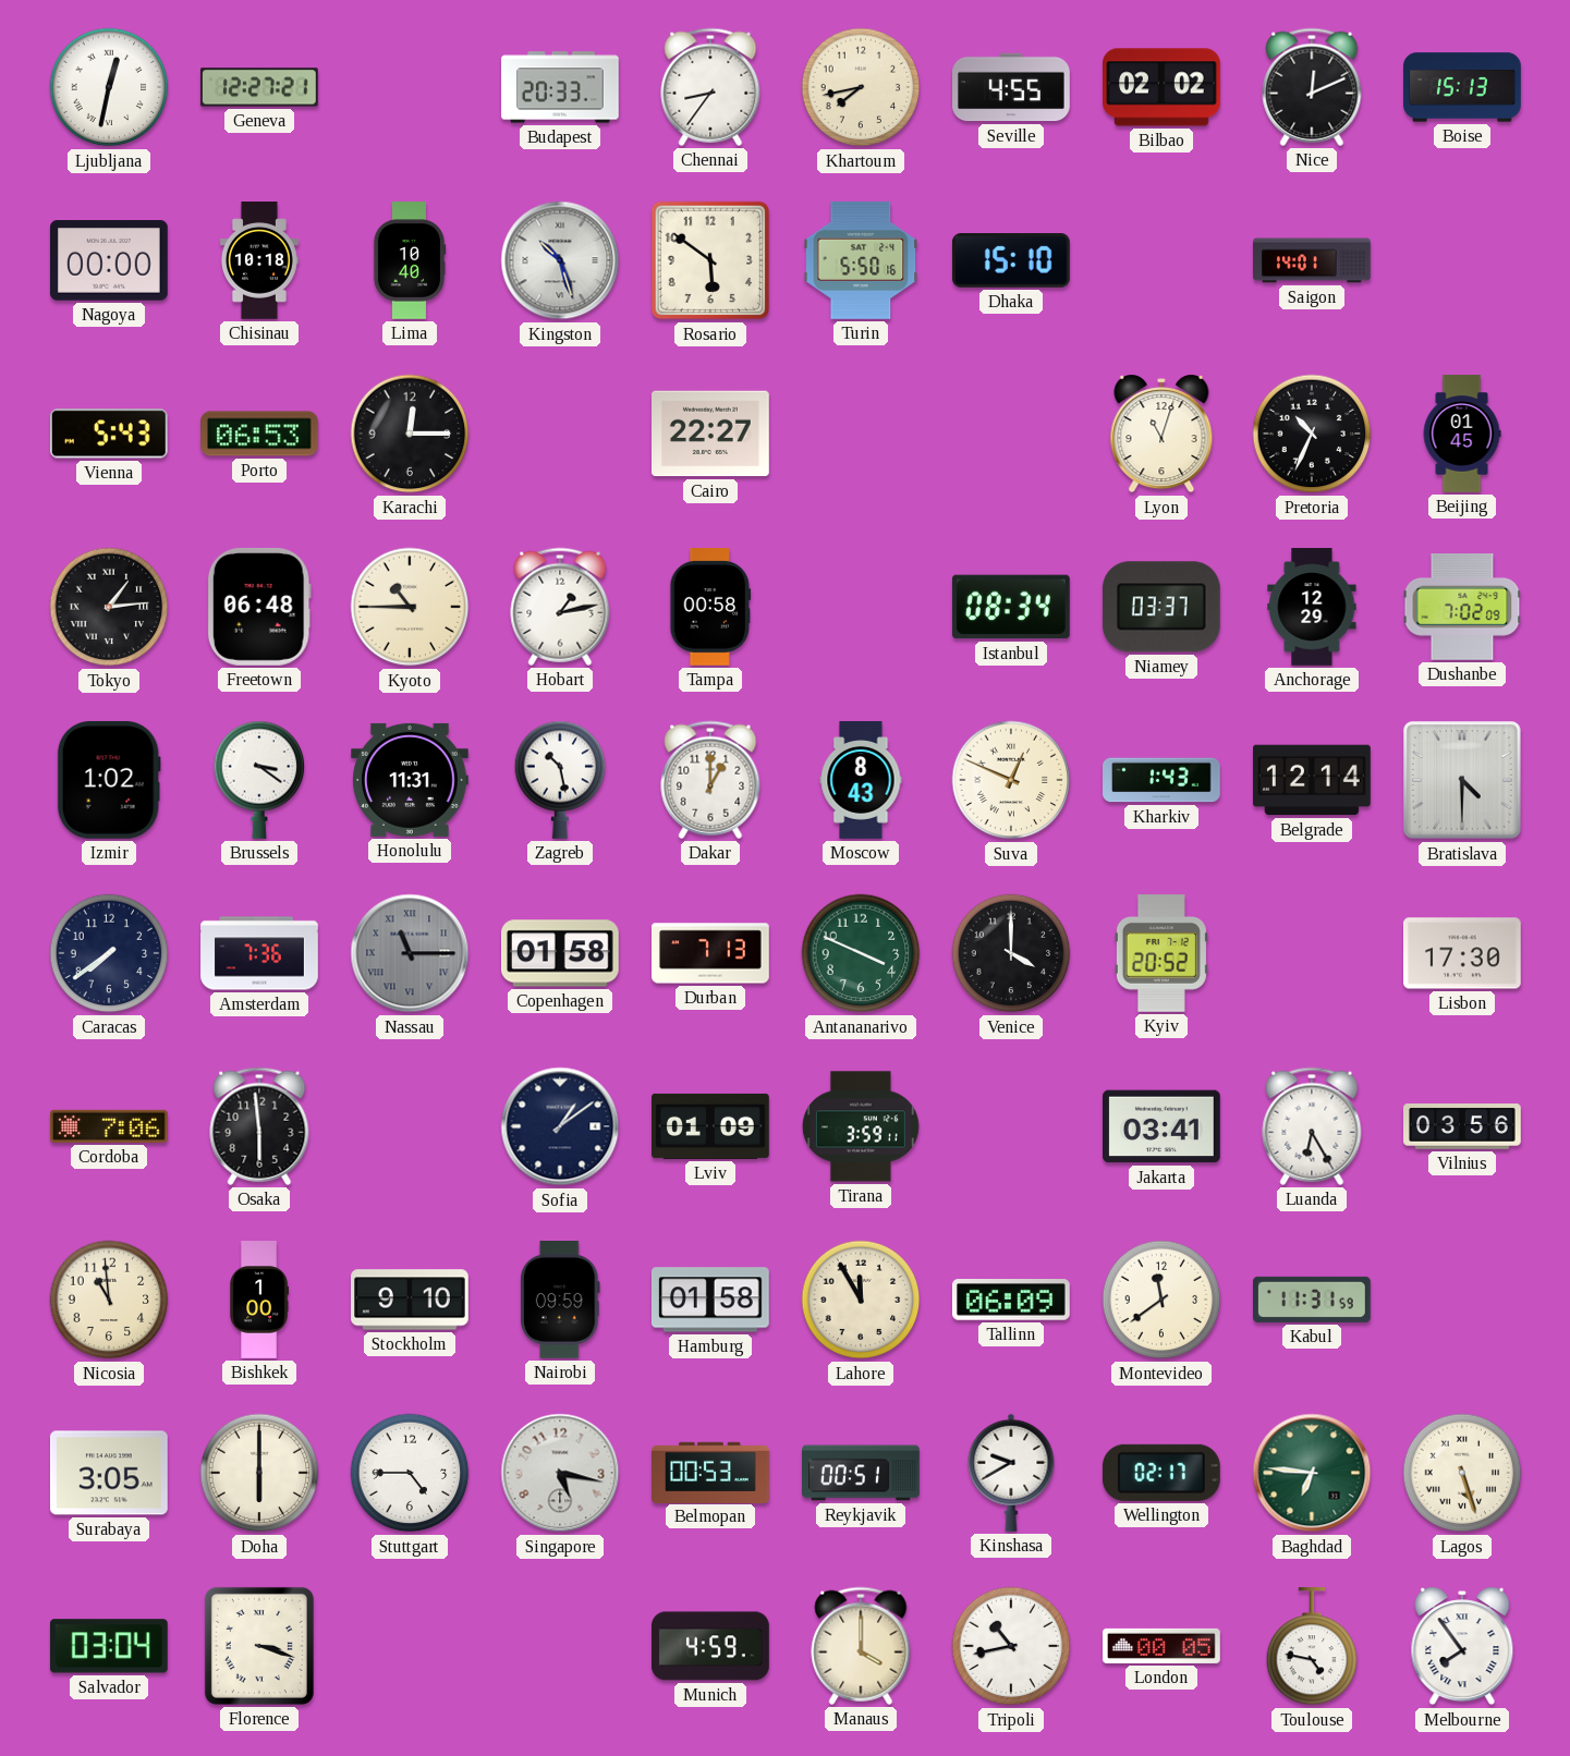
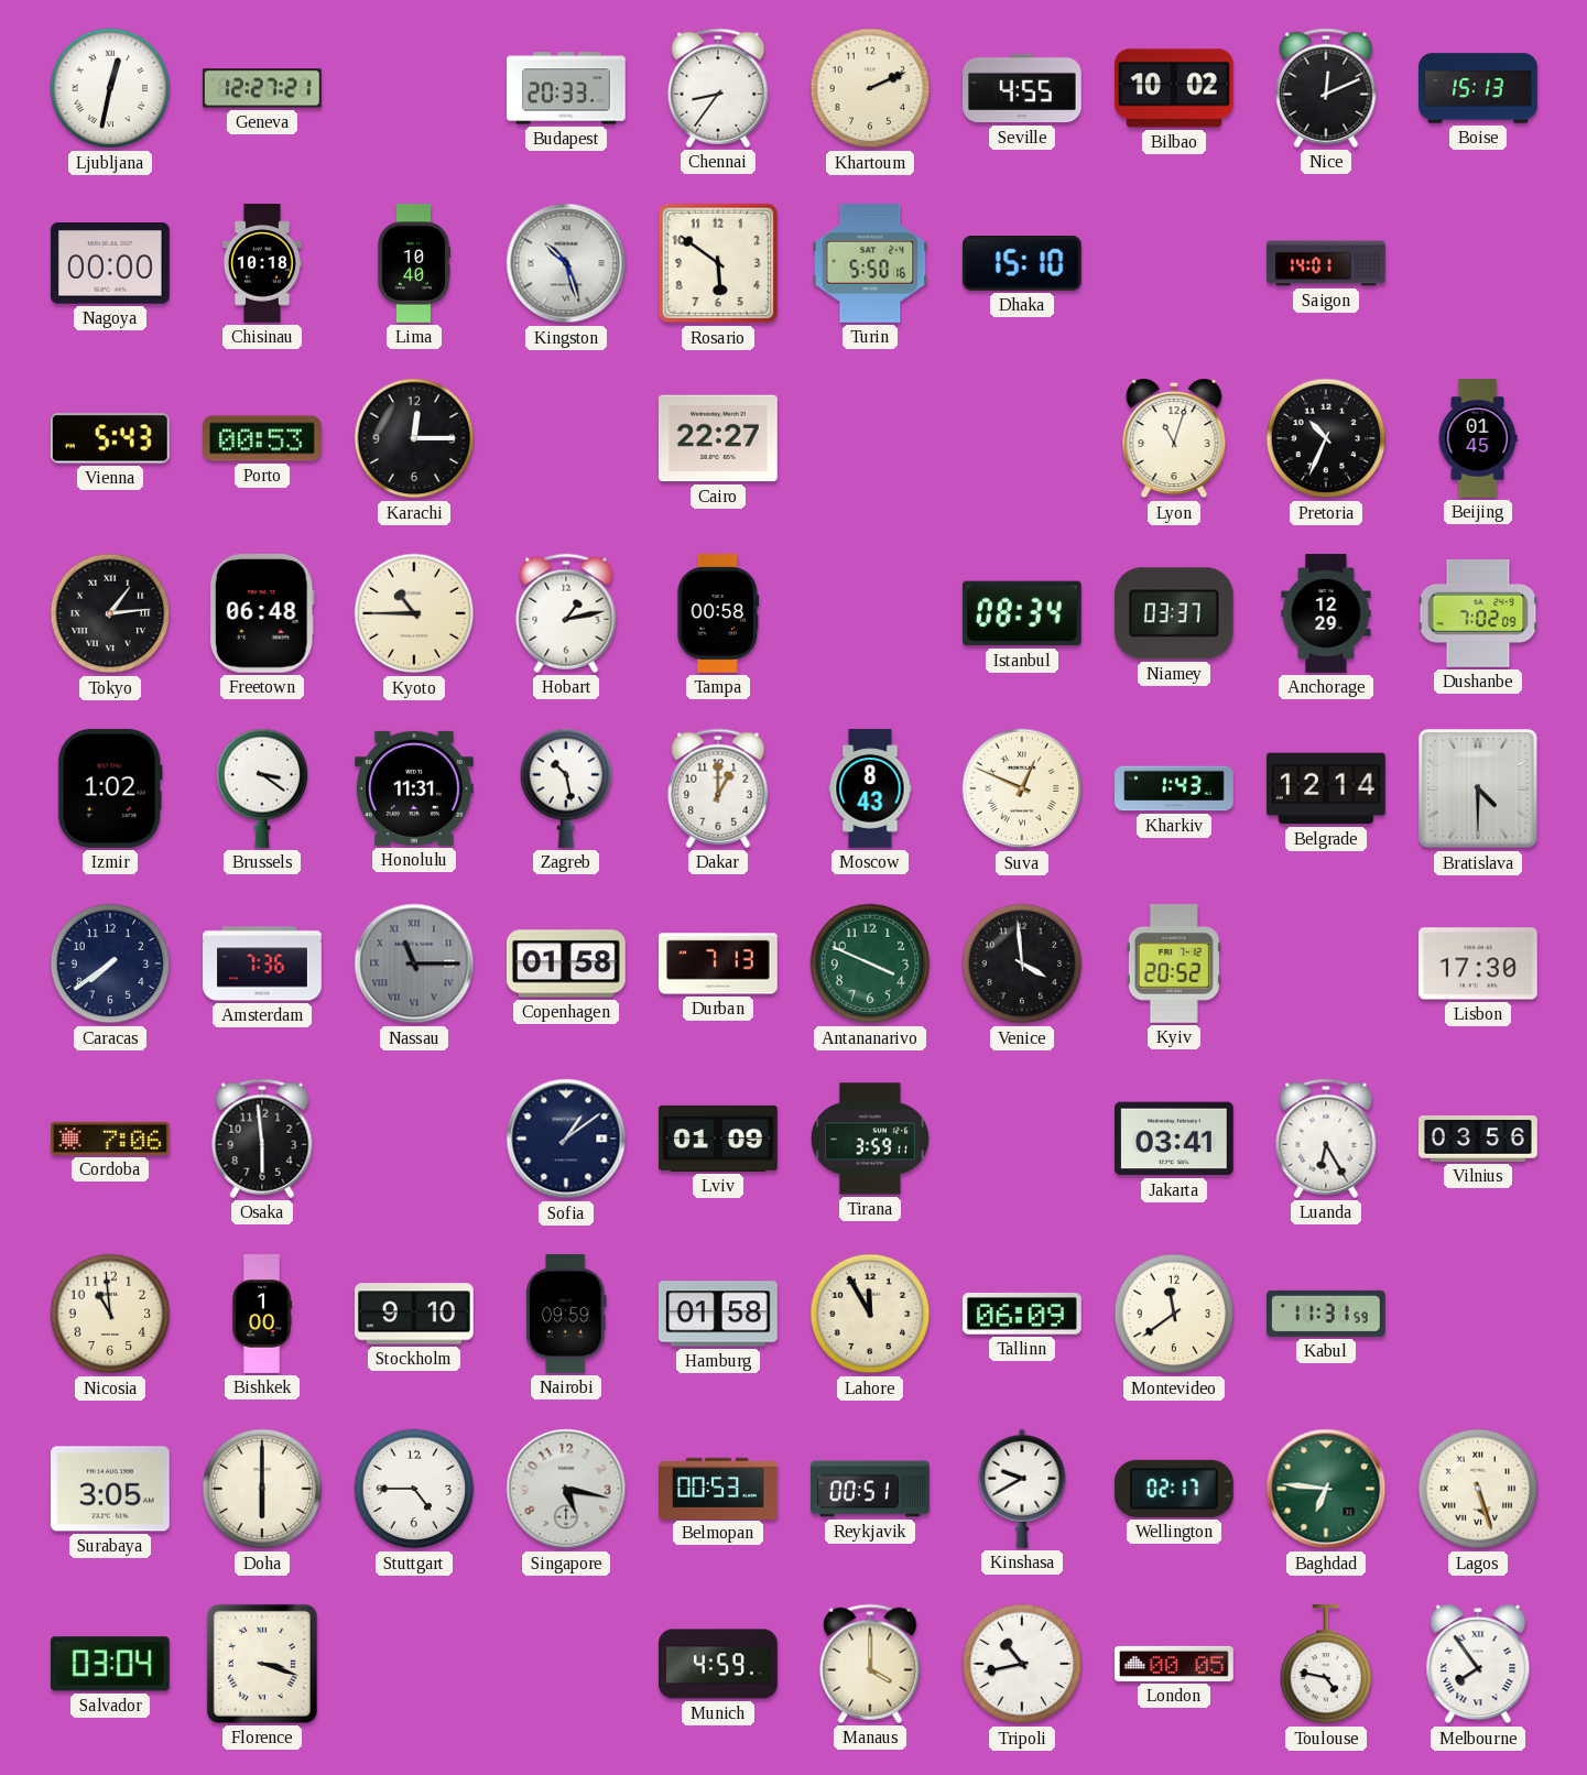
Khartoum: 7:43 -> 2:11
Bilbao: 02:02 -> 10:02
Porto: 06:53 -> 00:53
Venice: 4:00 -> 3:59
